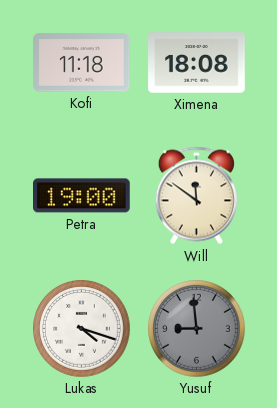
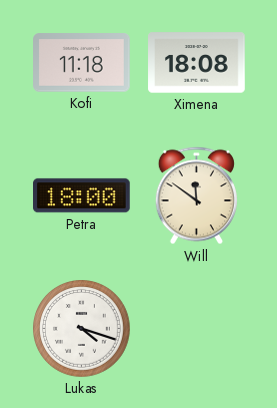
Petra: 19:00 -> 18:00
Yusuf: 8:59 -> none
